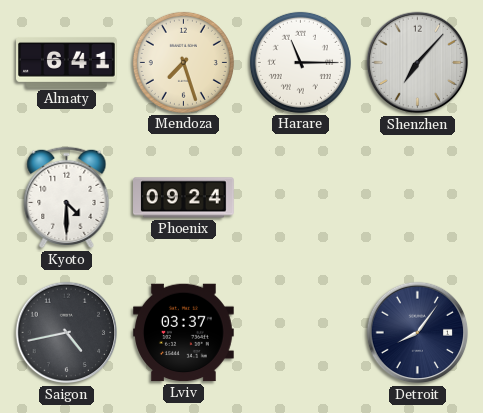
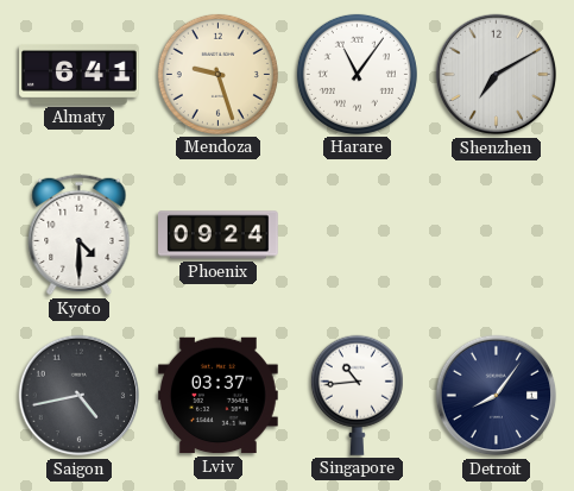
Mendoza: 7:27 -> 9:27
Harare: 11:15 -> 11:06
Shenzhen: 7:07 -> 7:10
Singapore: none -> 10:44
